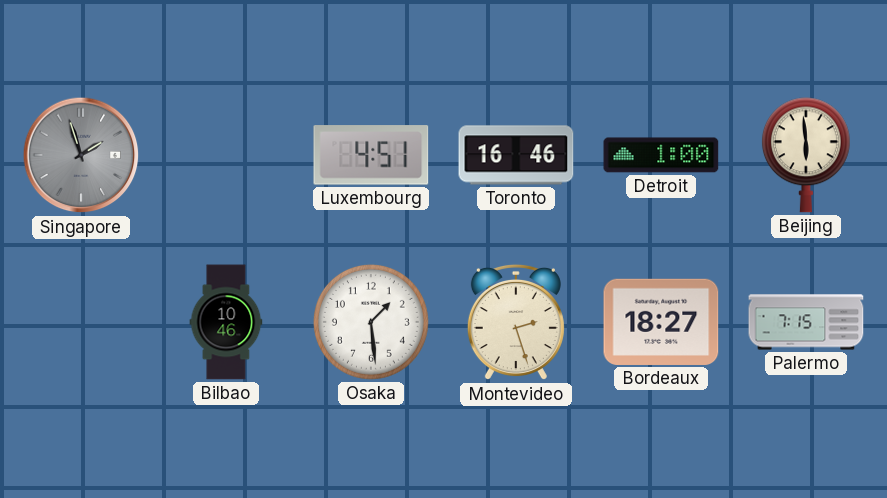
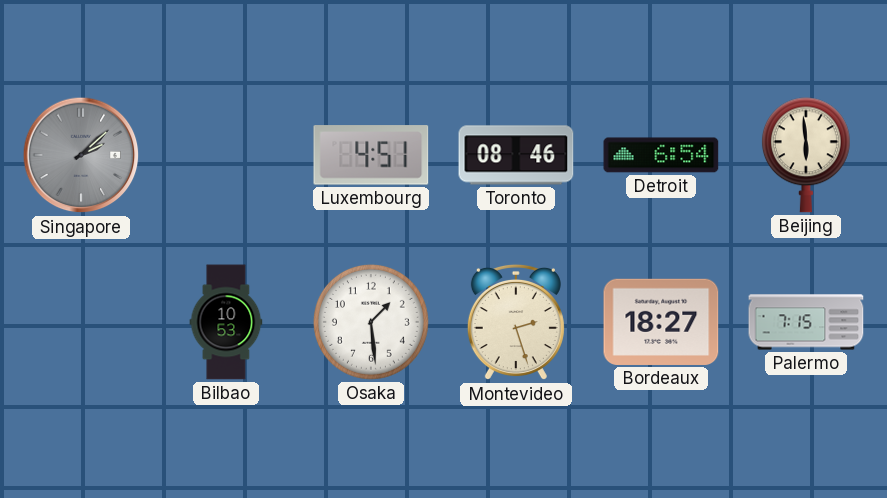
Singapore: 1:57 -> 2:08
Toronto: 16:46 -> 08:46
Detroit: 1:00 -> 6:54
Bilbao: 10:46 -> 10:53
